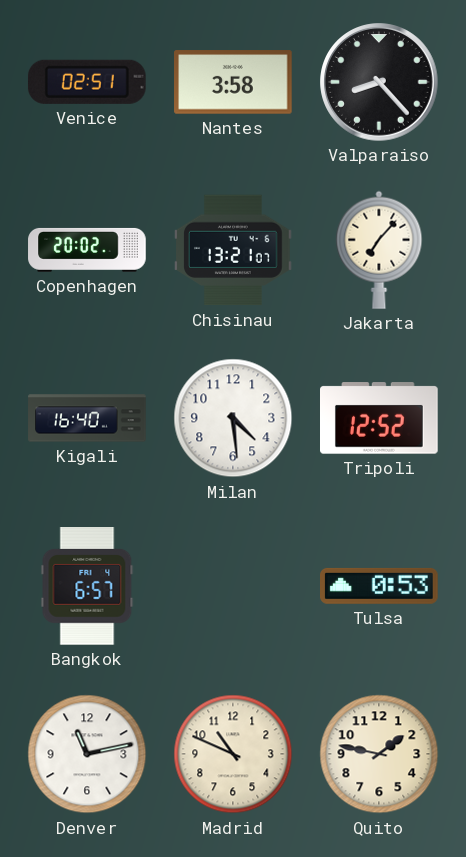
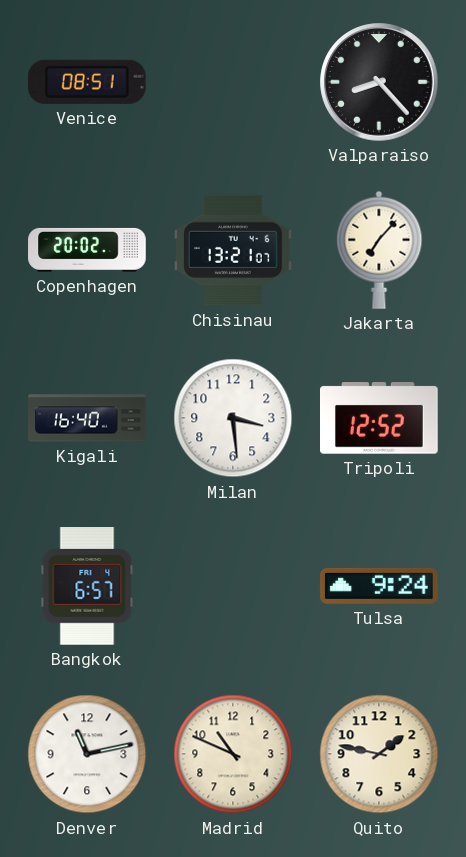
Venice: 02:51 -> 08:51
Nantes: 3:58 -> none
Milan: 4:29 -> 3:29
Tulsa: 0:53 -> 9:24
